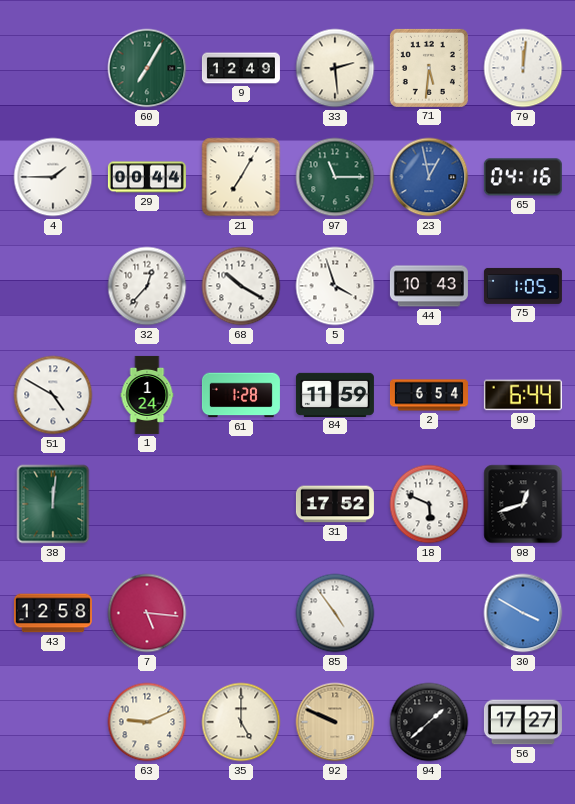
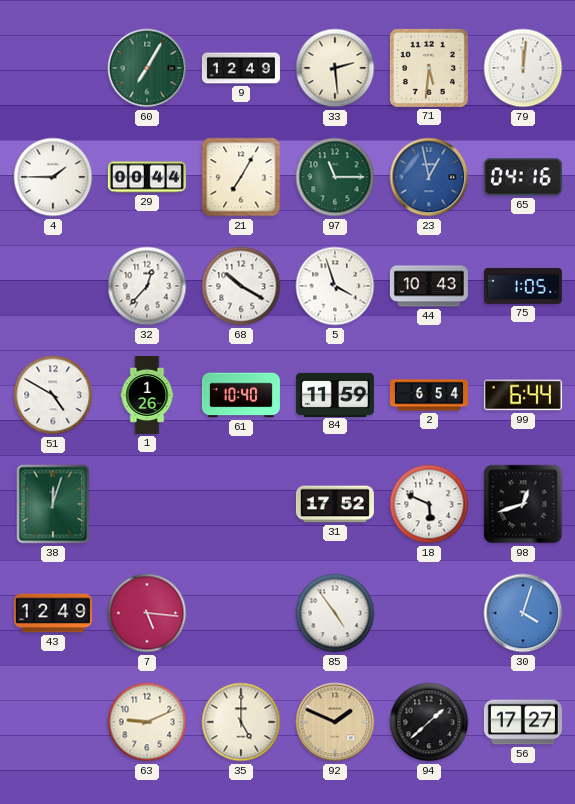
1: 1:24 -> 1:26
61: 1:28 -> 10:40
38: 12:01 -> 12:03
43: 12:58 -> 12:49
30: 3:50 -> 4:03
92: 9:49 -> 1:49
